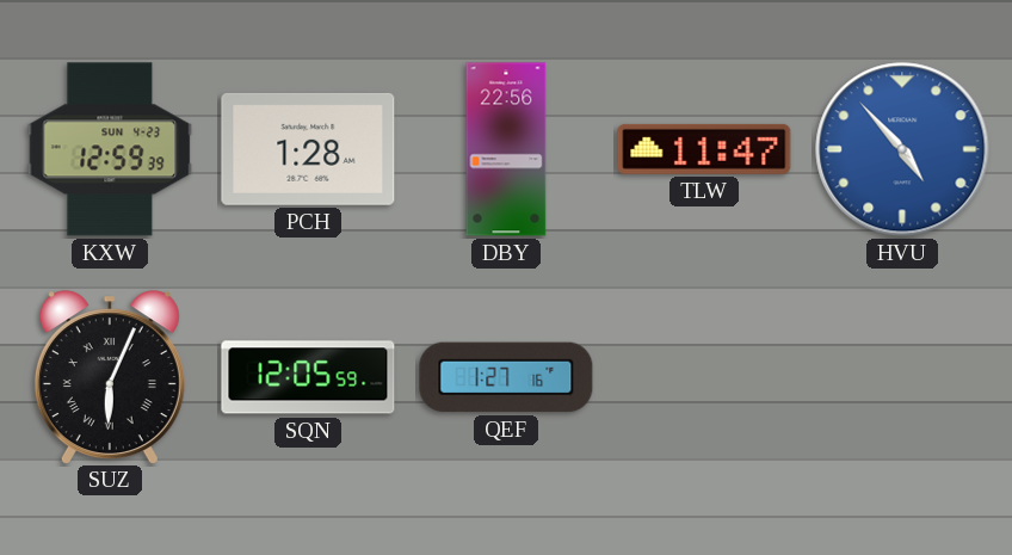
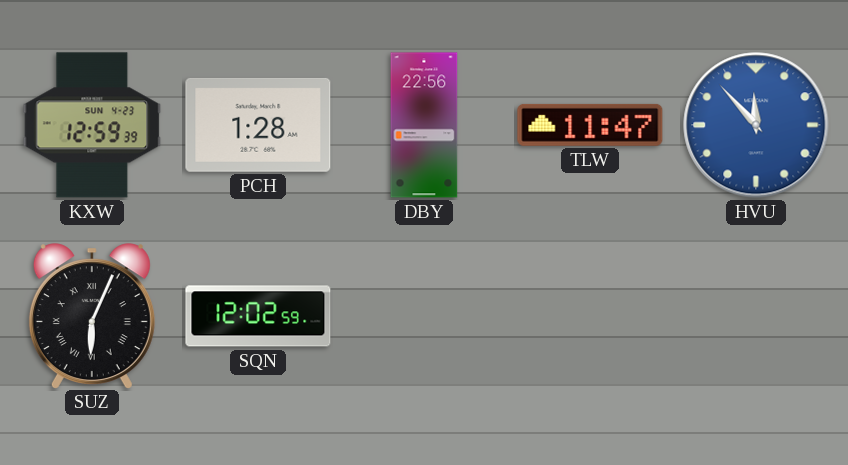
HVU: 4:53 -> 11:53
SQN: 12:05 -> 12:02
QEF: 1:27 -> none
